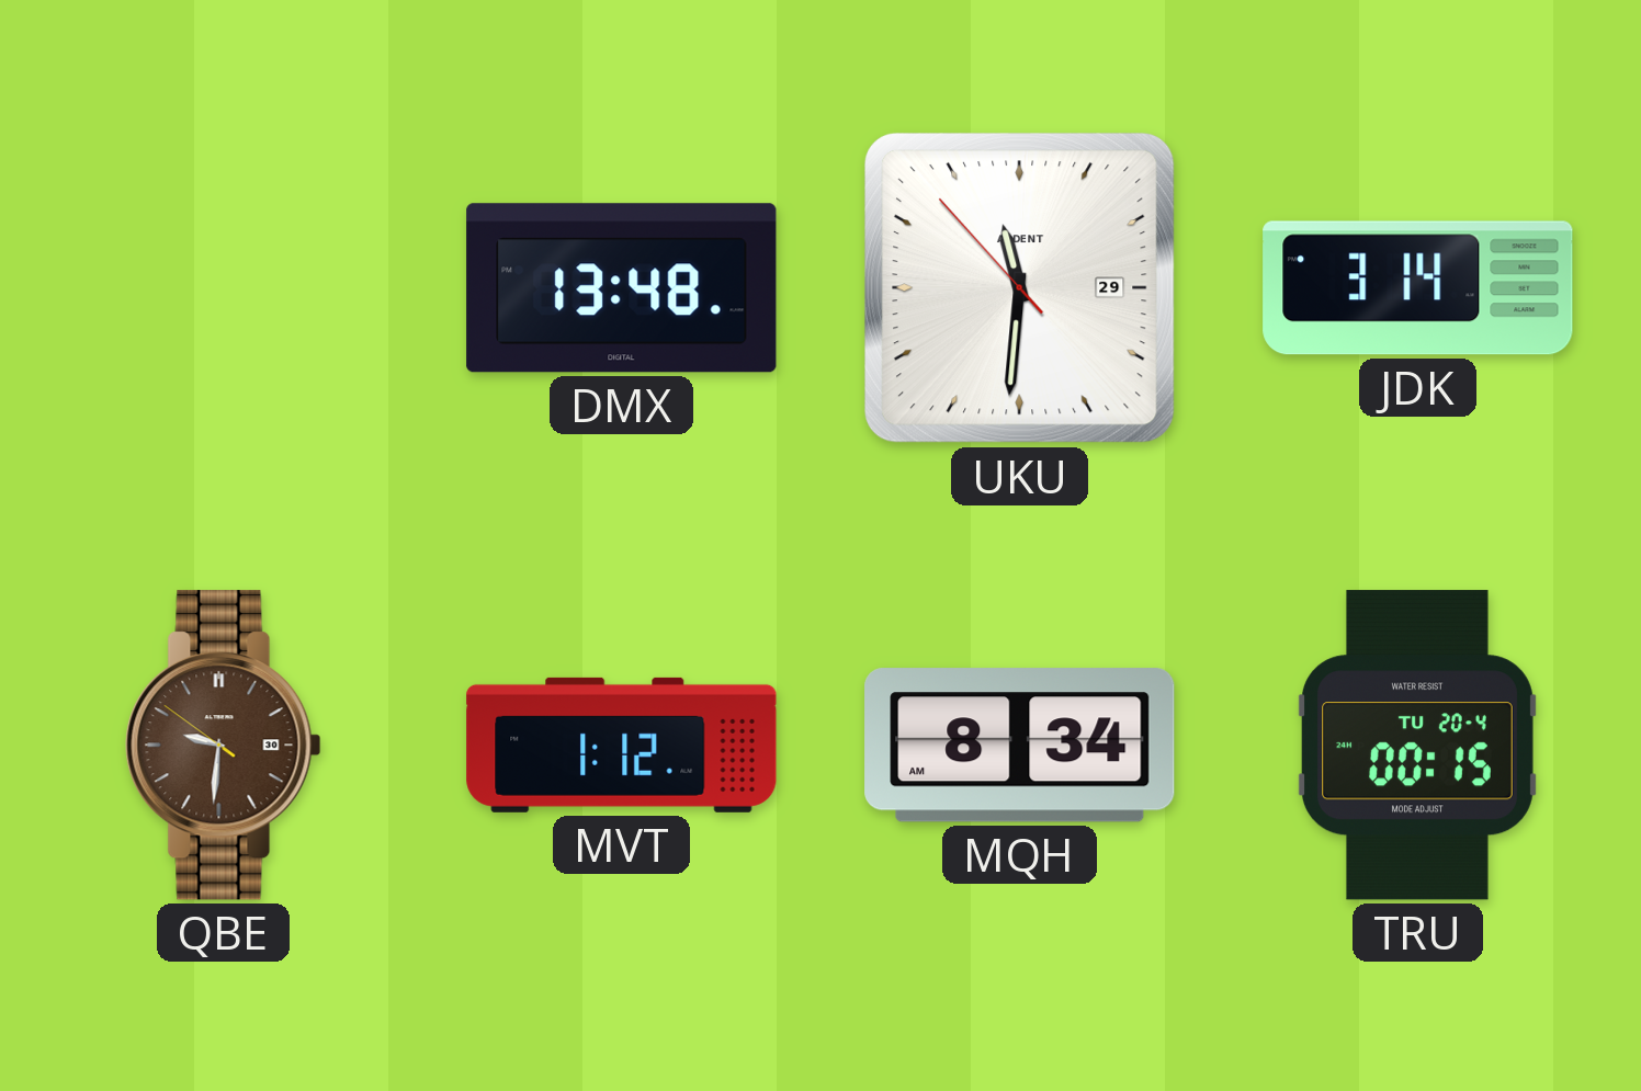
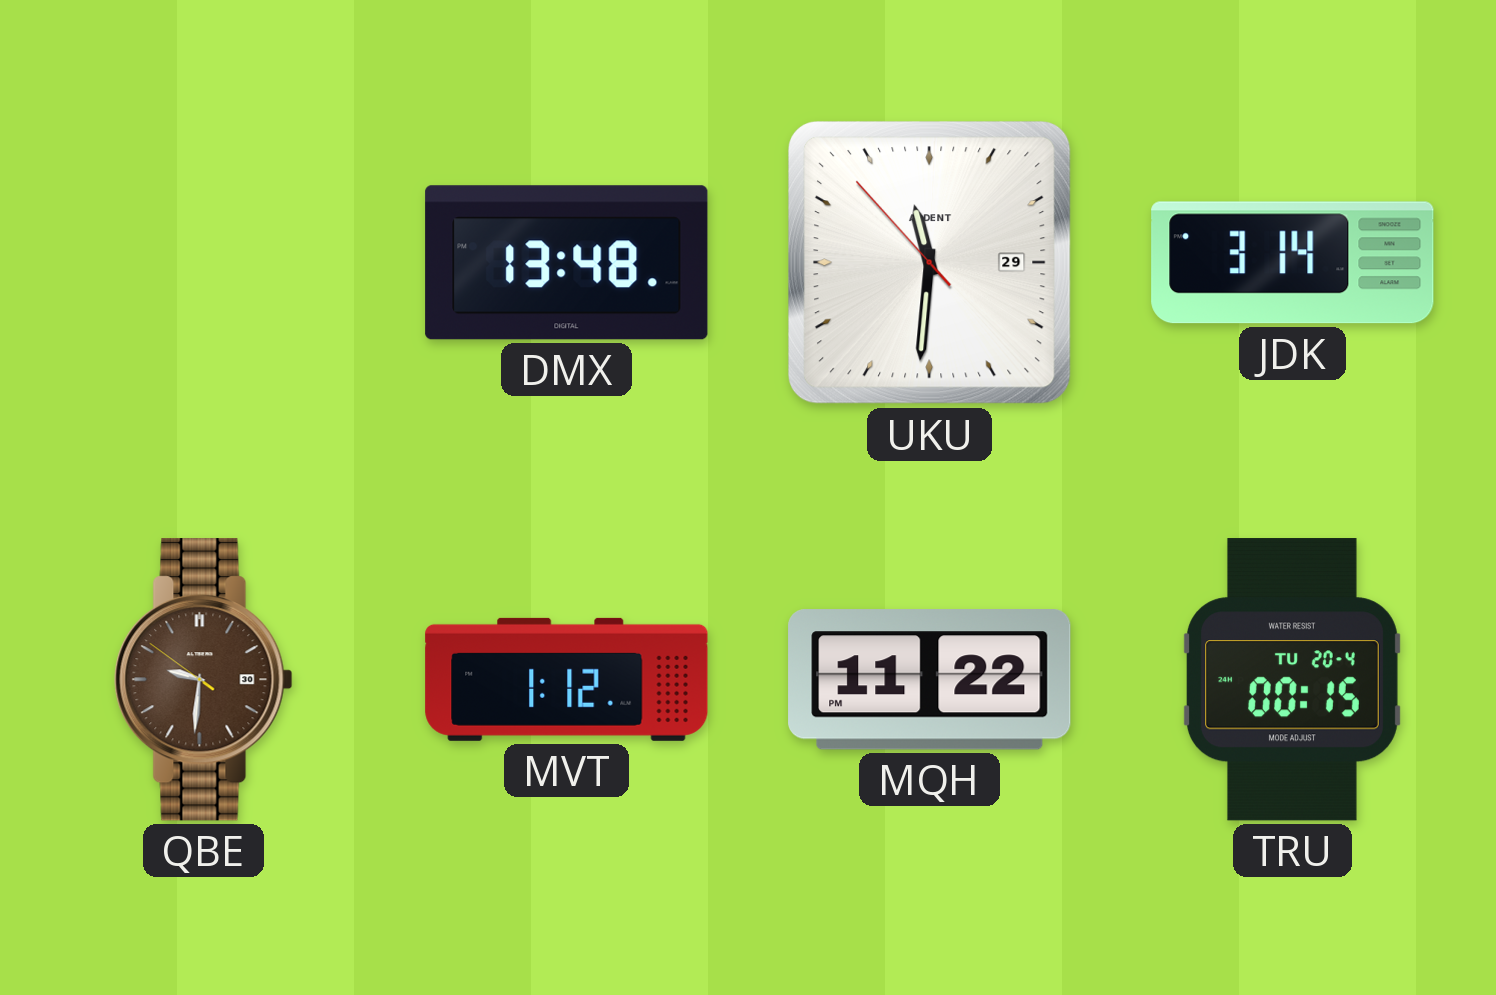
MQH: 8:34 -> 11:22
